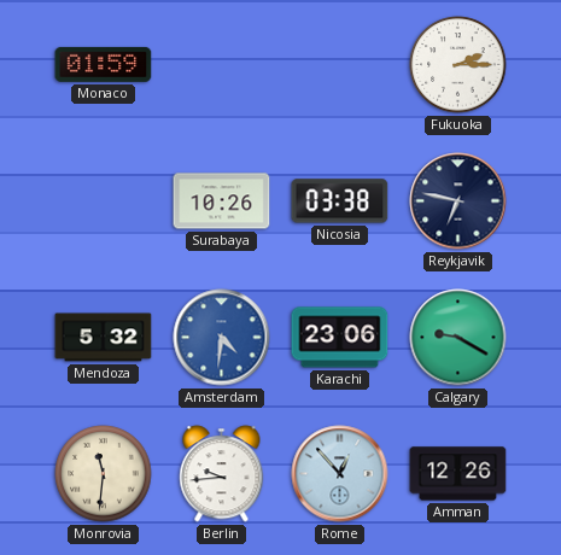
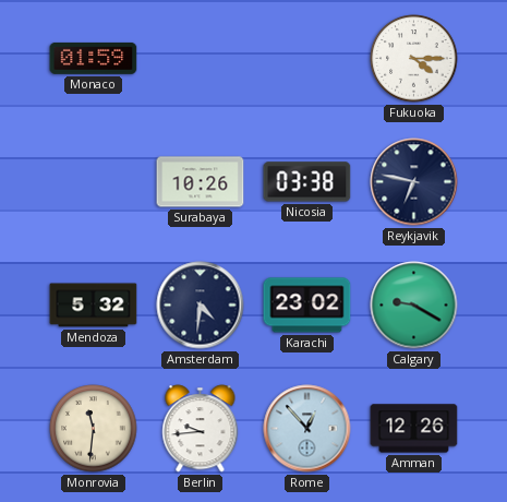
Fukuoka: 2:15 -> 4:15
Amsterdam dial: blue -> navy
Karachi: 23:06 -> 23:02
